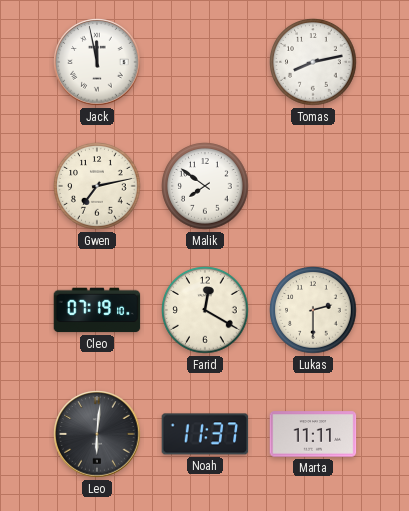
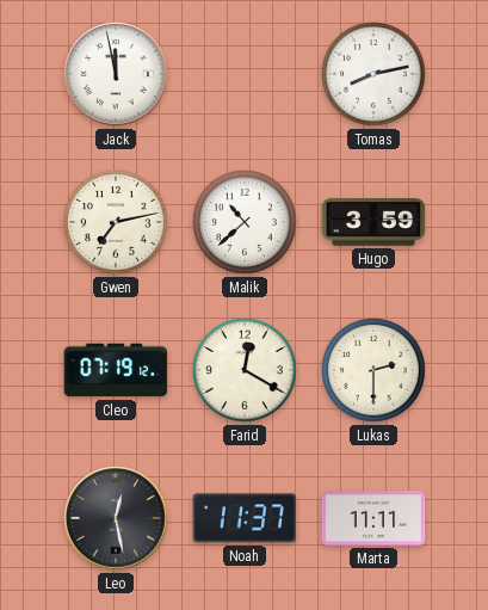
Malik: 7:51 -> 10:38
Hugo: none -> 3:59
Cleo: 07:19:10 -> 07:19:12
Leo: 6:01 -> 12:28
